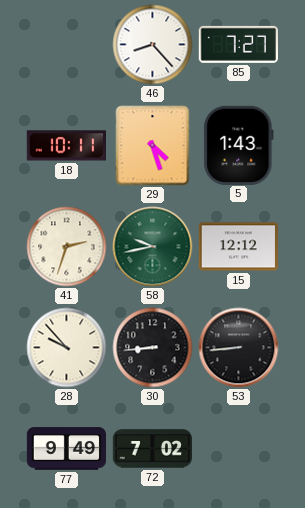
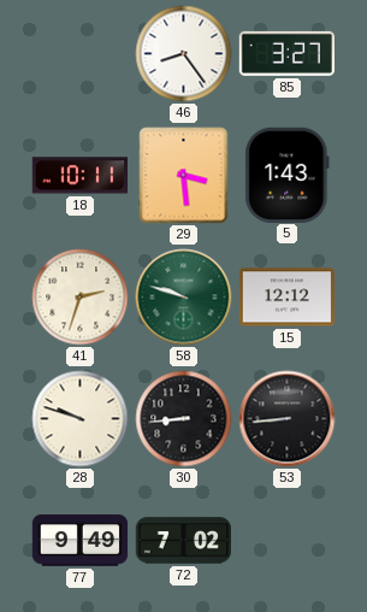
46: 8:23 -> 8:24
85: 7:27 -> 3:27
29: 4:27 -> 3:29
58: 9:43 -> 9:48
28: 9:53 -> 9:48
